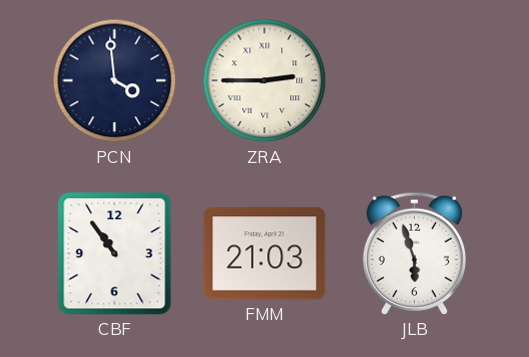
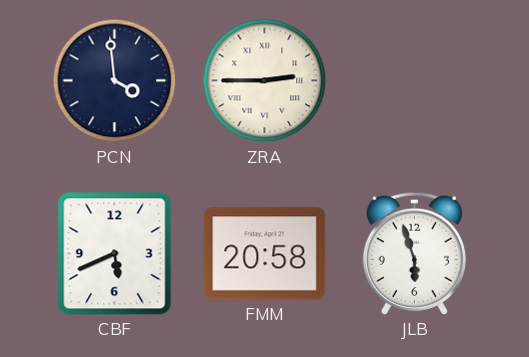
CBF: 10:54 -> 5:41
FMM: 21:03 -> 20:58
